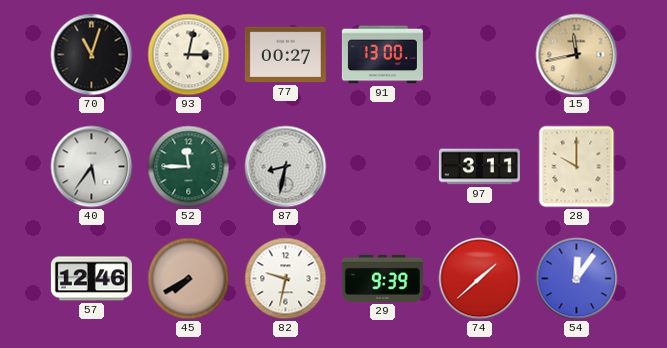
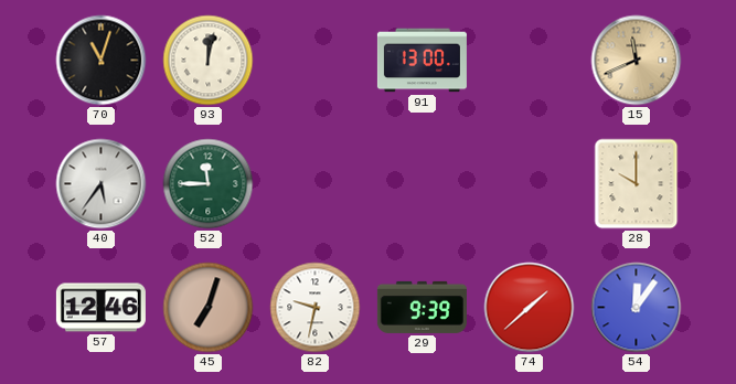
93: 3:02 -> 12:02
77: 00:27 -> none
15: 11:43 -> 11:41
87: 8:32 -> none
97: 3:11 -> none
45: 7:40 -> 7:03
